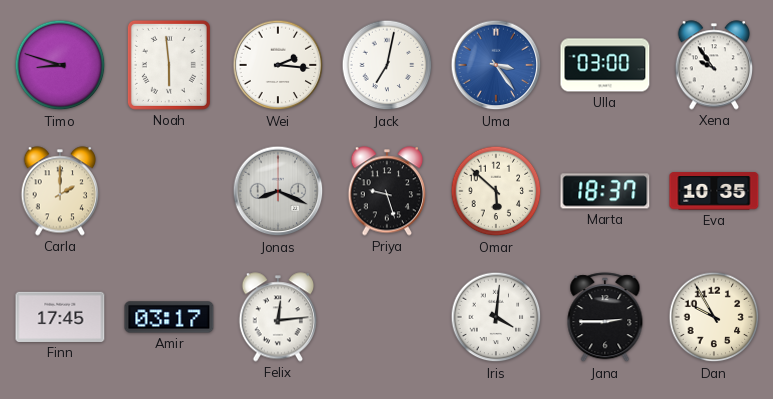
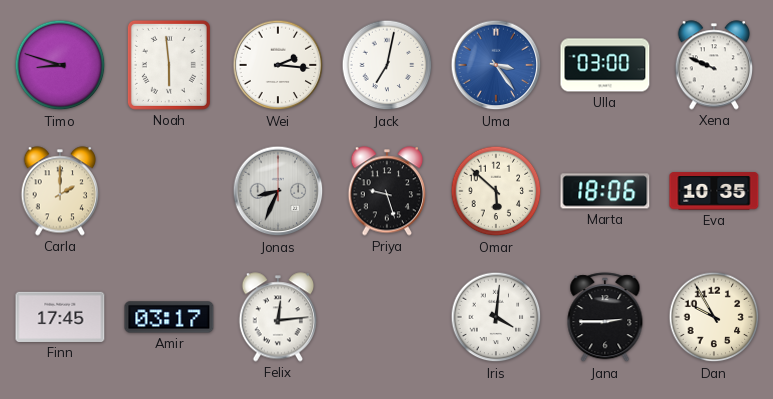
Xena: 9:54 -> 9:49
Jonas: 8:19 -> 8:34
Marta: 18:37 -> 18:06
